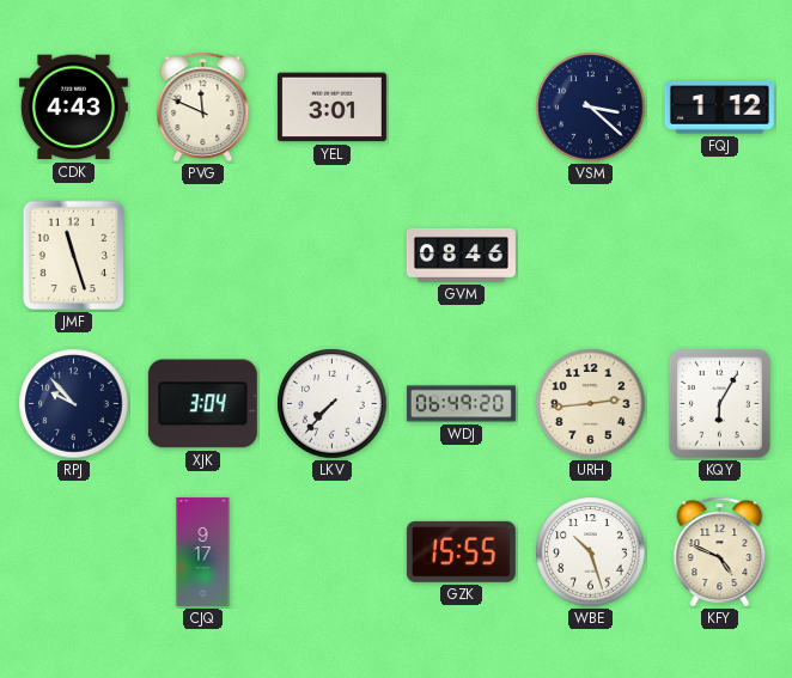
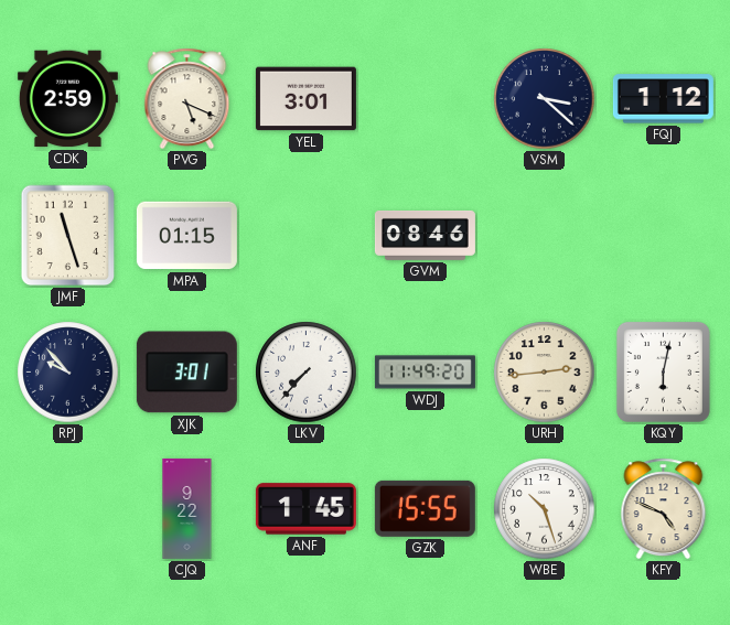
CDK: 4:43 -> 2:59
PVG: 11:49 -> 5:19
MPA: none -> 01:15
XJK: 3:04 -> 3:01
WDJ: 06:49 -> 11:49
KQY: 6:05 -> 6:02
CJQ: 9:17 -> 9:22
ANF: none -> 1:45
